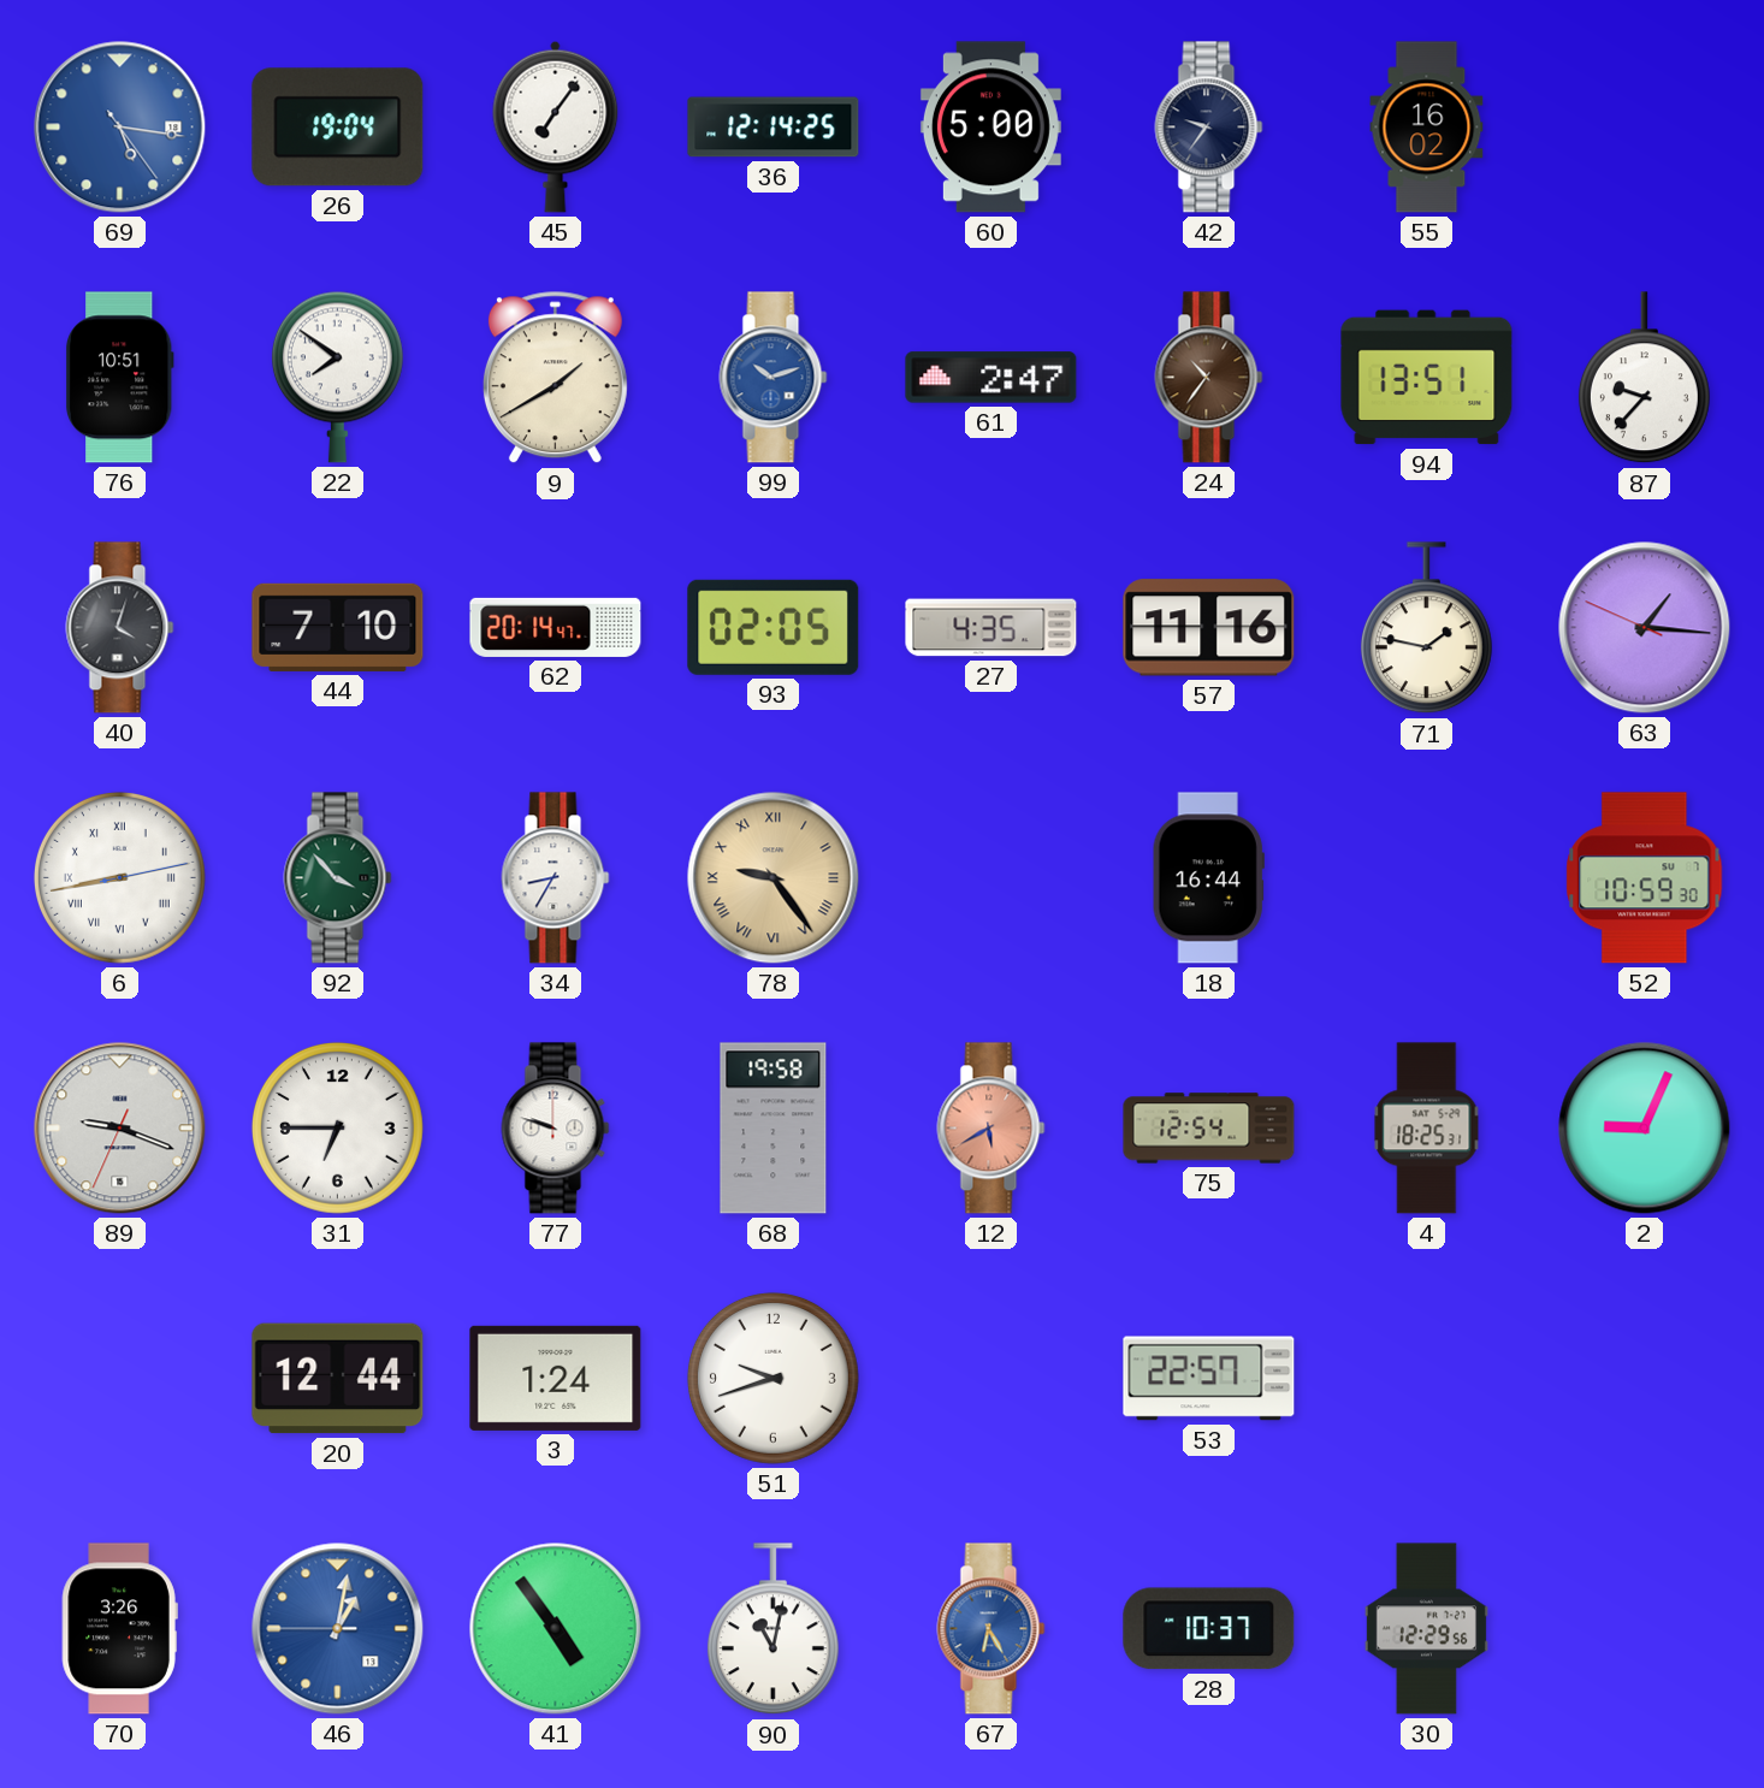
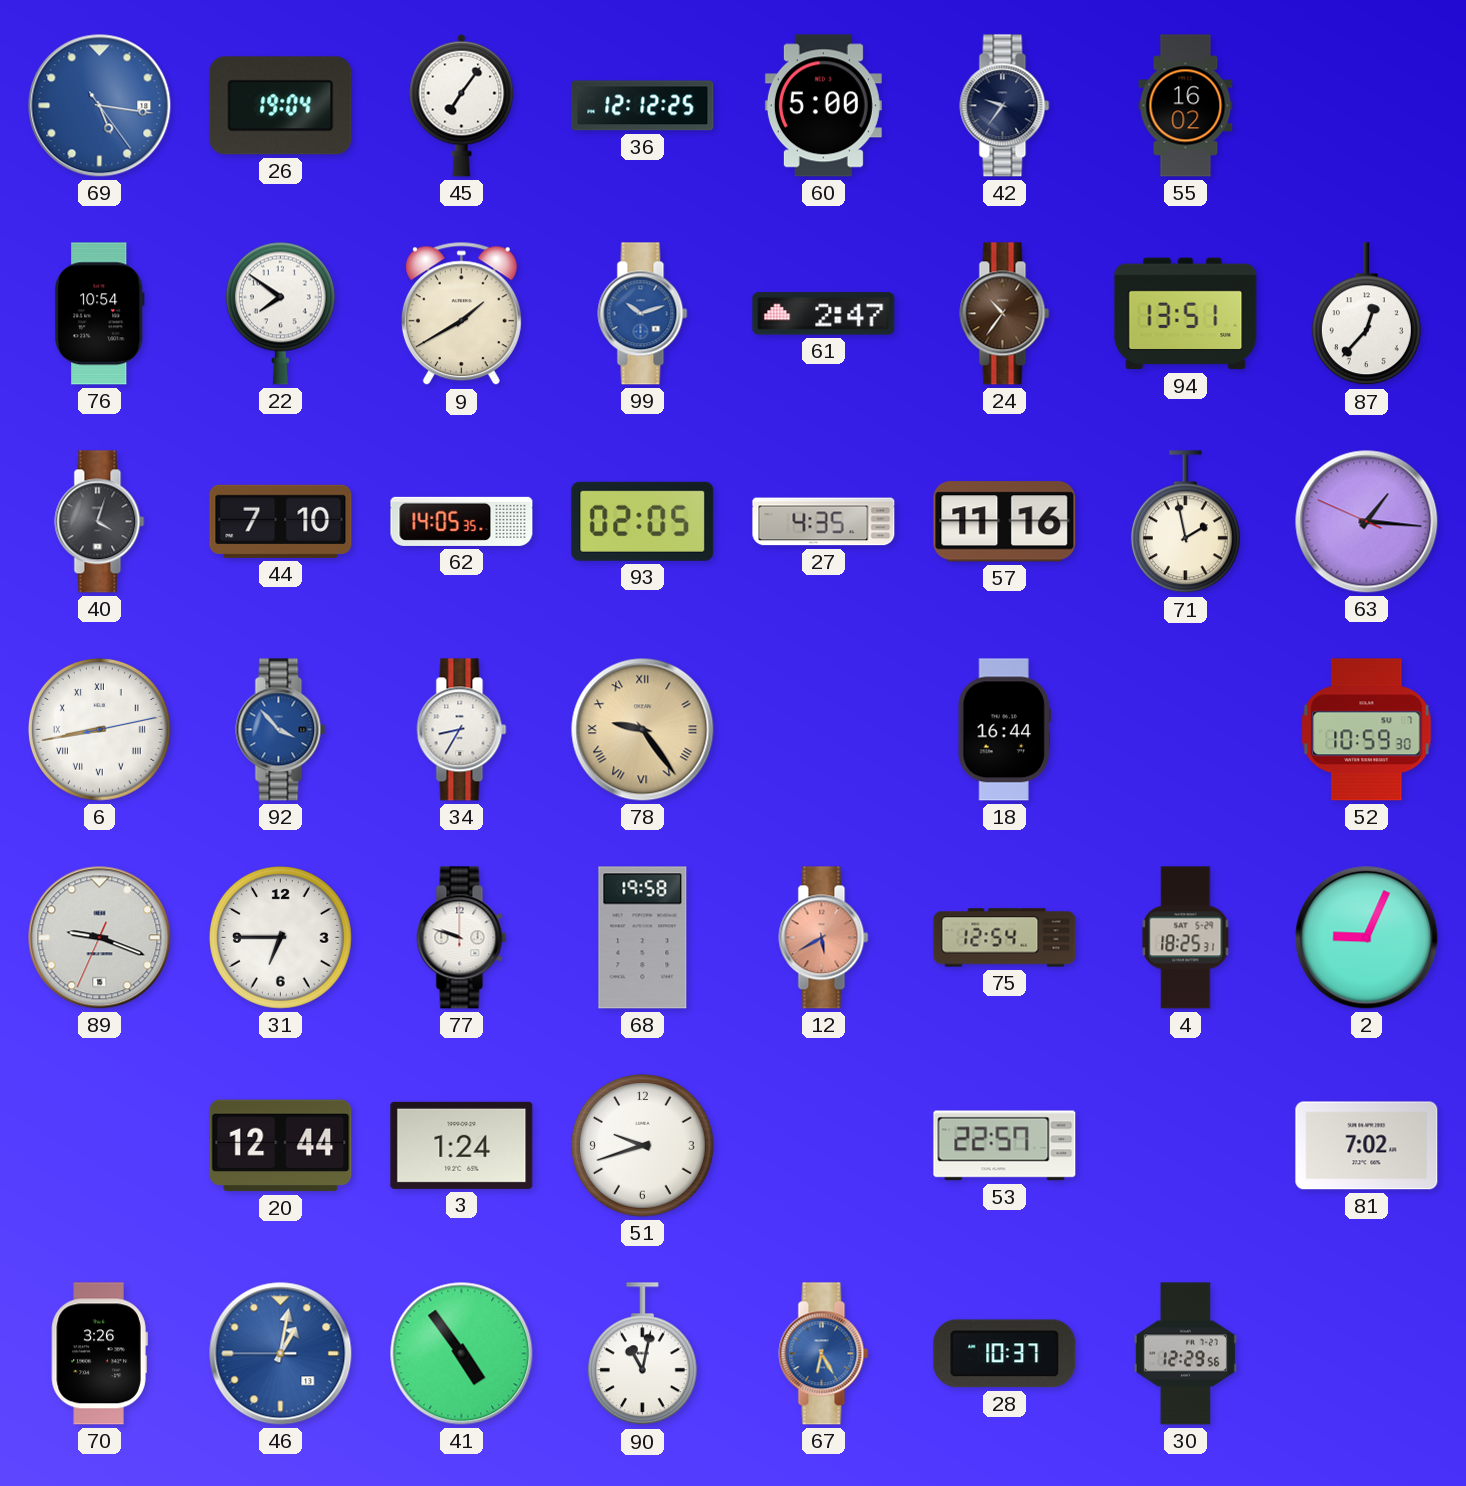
36: 12:14 -> 12:12
76: 10:51 -> 10:54
87: 9:37 -> 12:37
62: 20:14 -> 14:05
71: 1:47 -> 1:58
92 dial: green -> blue
81: none -> 7:02
